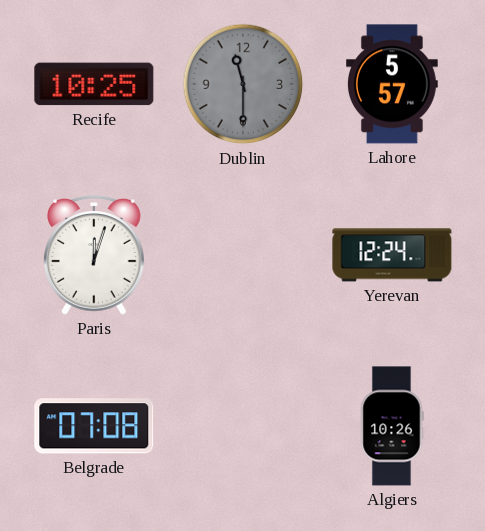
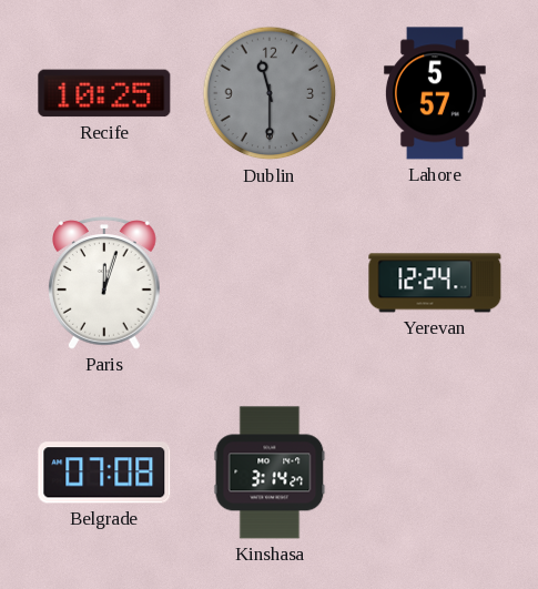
Kinshasa: none -> 3:14
Algiers: 10:26 -> none
